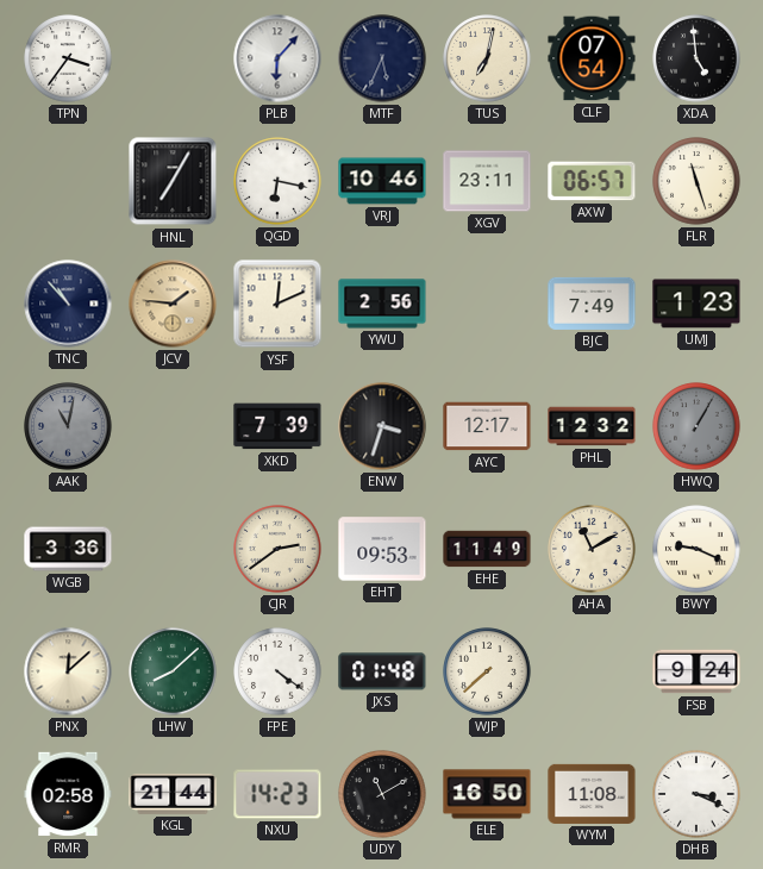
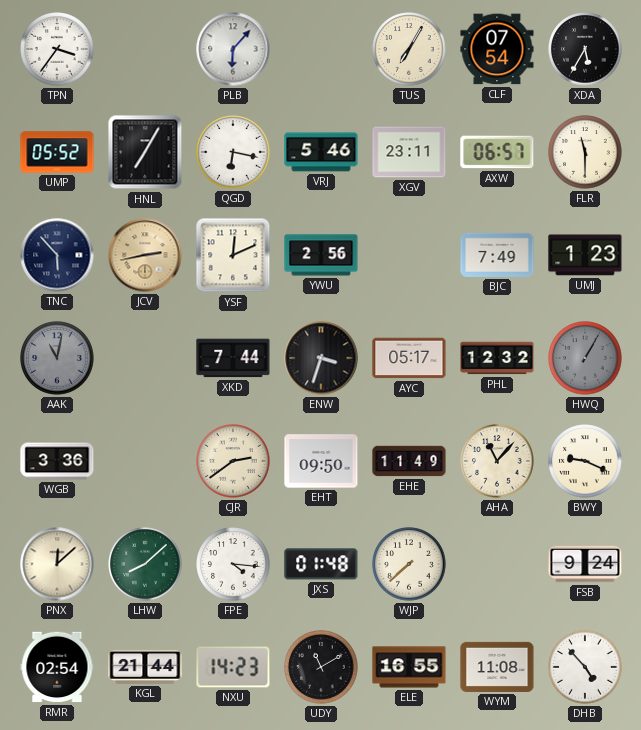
MTF: 5:34 -> none
TUS: 7:02 -> 7:05
XDA: 4:59 -> 5:35
UMP: none -> 05:52
VRJ: 10:46 -> 5:46
FLR: 11:27 -> 11:30
TNC: 10:53 -> 5:53
JCV: 1:46 -> 2:43
XKD: 7:39 -> 7:44
AYC: 12:17 -> 05:17
EHT: 09:53 -> 09:50
AHA: 11:10 -> 11:07
FPE: 4:21 -> 4:16
RMR: 02:58 -> 02:54
ELE: 16:50 -> 16:55
DHB: 3:19 -> 4:53
